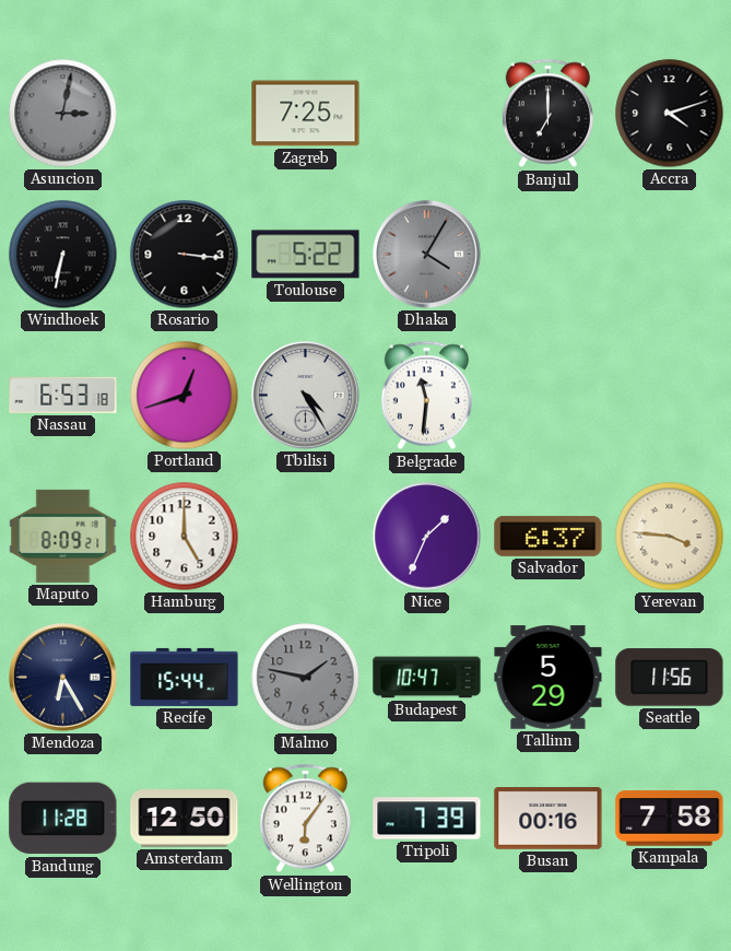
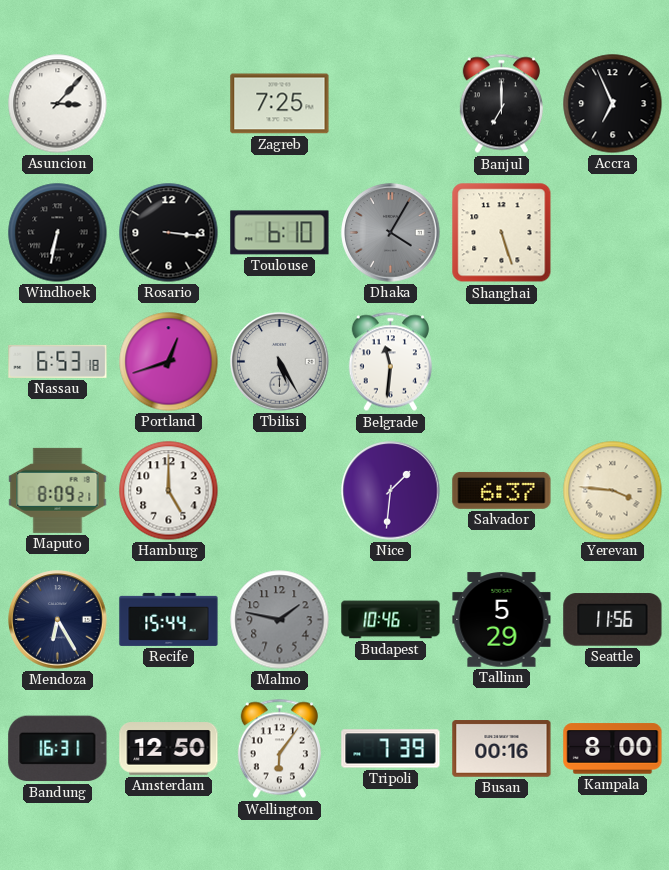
Asuncion: 3:02 -> 3:07
Asuncion dial: grey -> white
Accra: 4:12 -> 6:56
Toulouse: 5:22 -> 6:10
Shanghai: none -> 5:27
Tbilisi: 4:25 -> 5:25
Nice: 1:34 -> 1:31
Budapest: 10:47 -> 10:46
Bandung: 11:28 -> 16:31
Kampala: 7:58 -> 8:00
